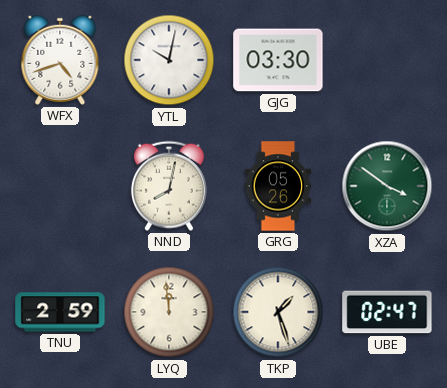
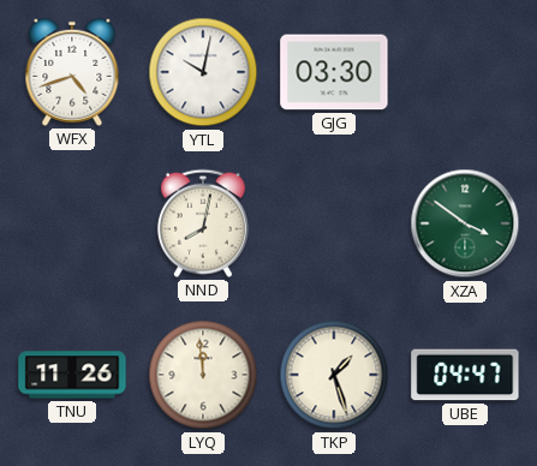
GRG: 05:26 -> none
TNU: 2:59 -> 11:26
UBE: 02:47 -> 04:47
